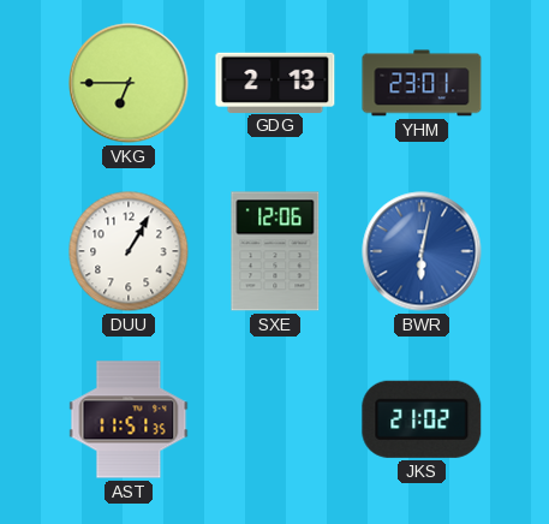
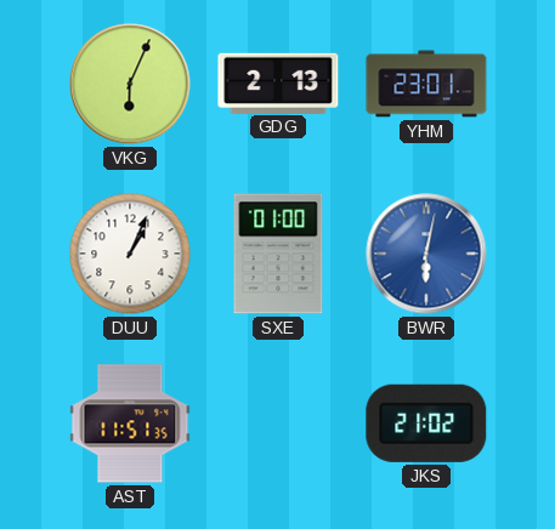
VKG: 6:45 -> 6:04
DUU: 1:05 -> 1:04
SXE: 12:06 -> 01:00
